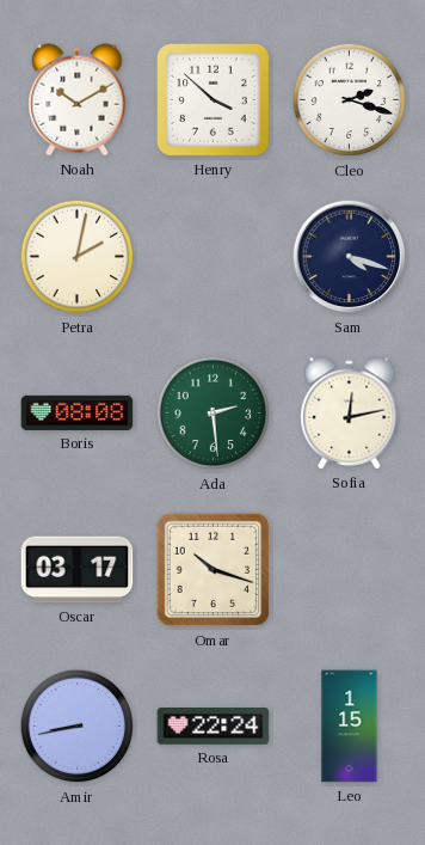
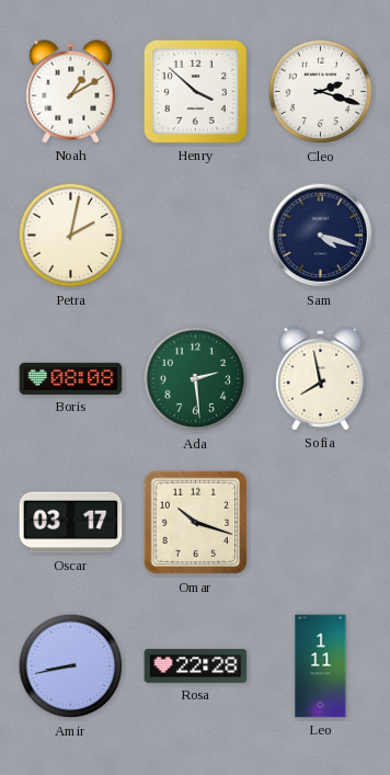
Noah: 10:10 -> 1:10
Sofia: 12:13 -> 7:58
Rosa: 22:24 -> 22:28
Leo: 1:15 -> 1:11
